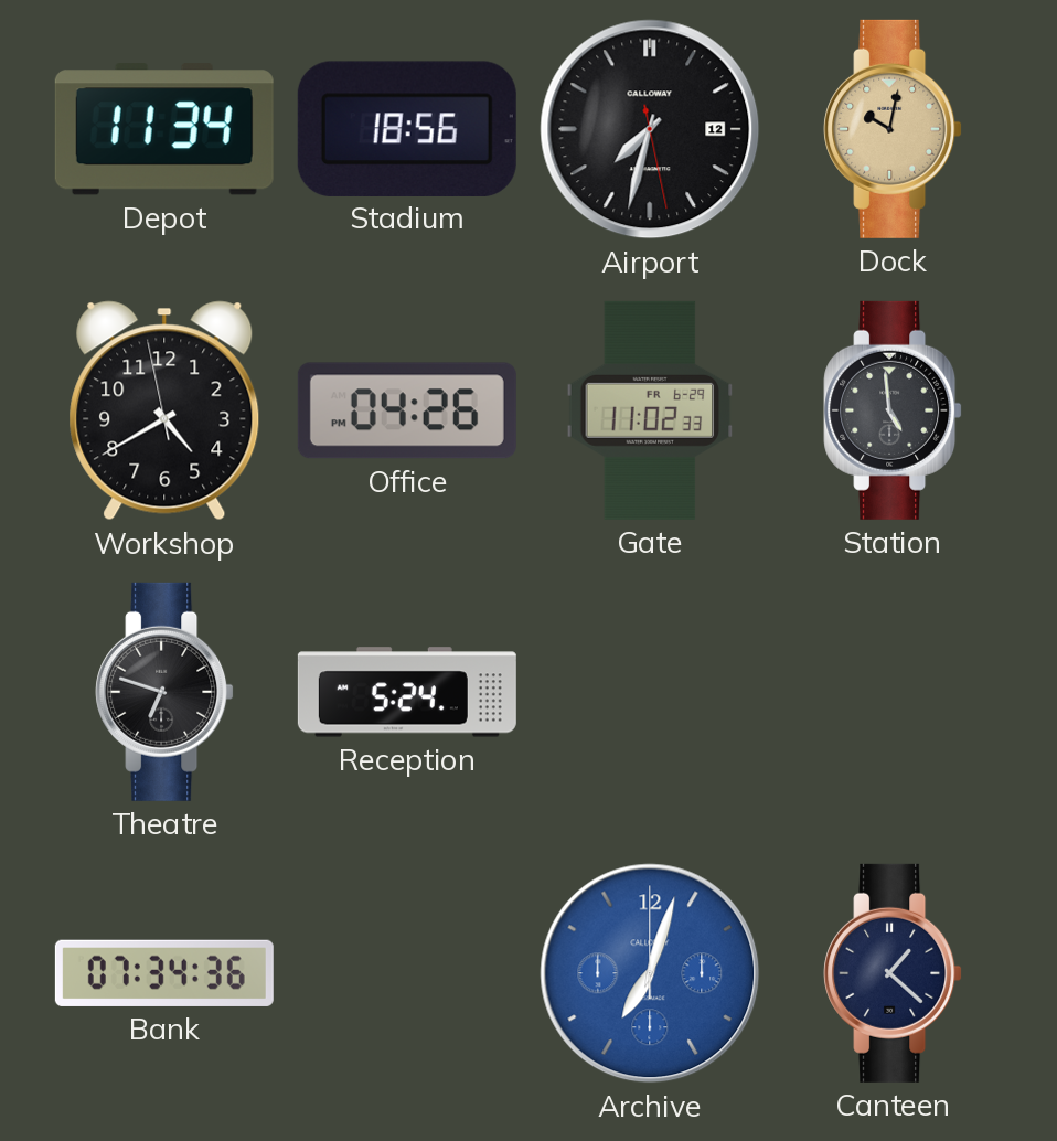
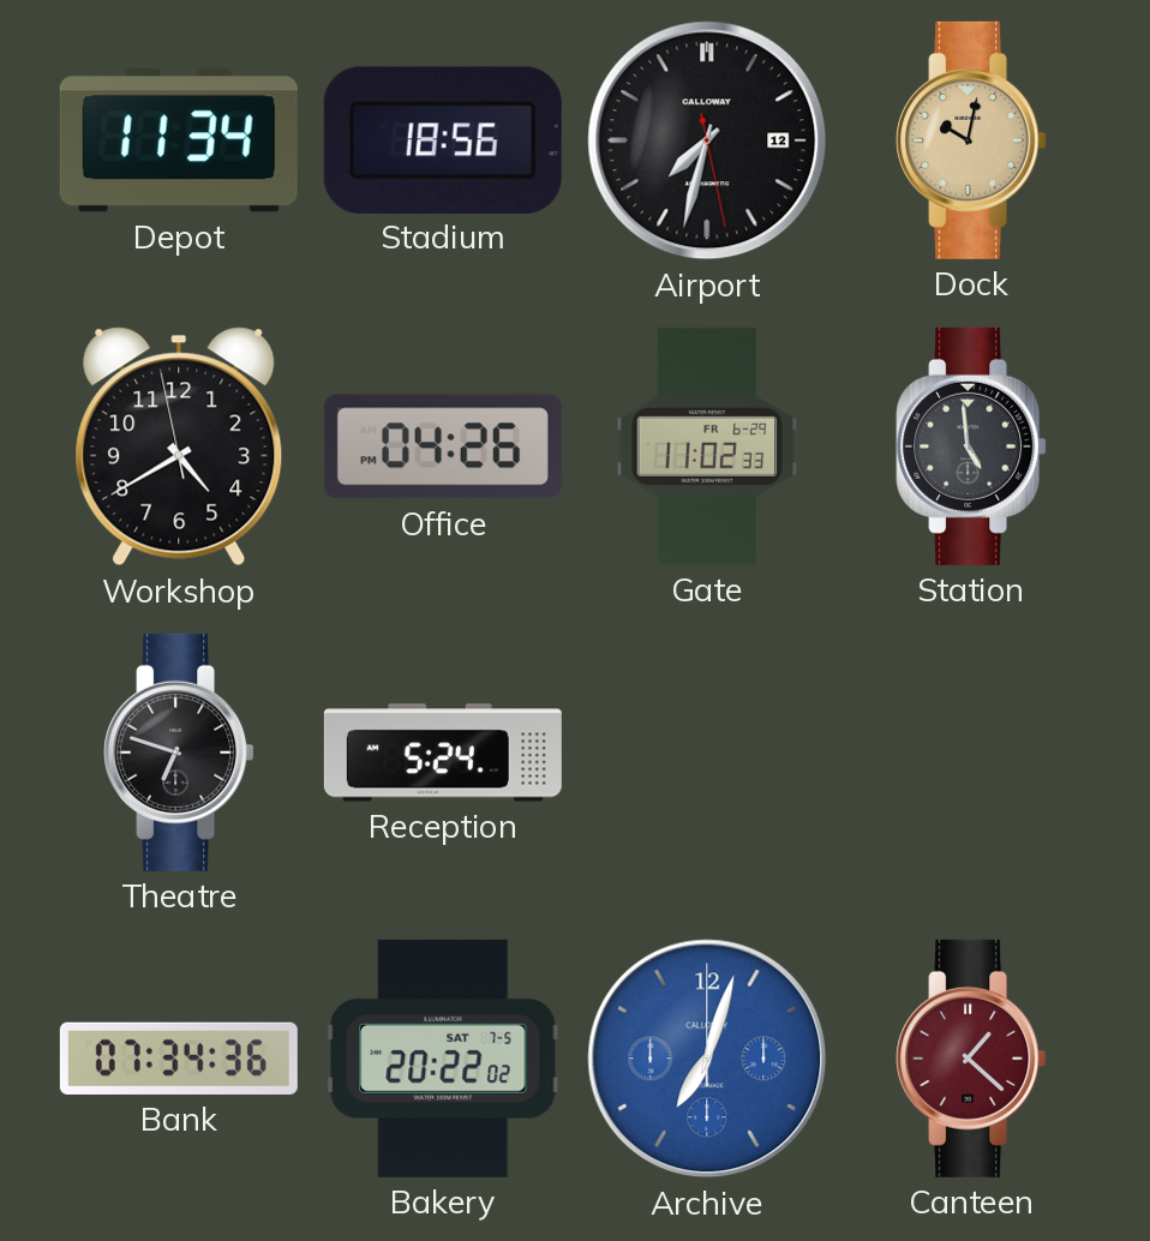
Bakery: none -> 20:22
Canteen dial: navy -> burgundy
